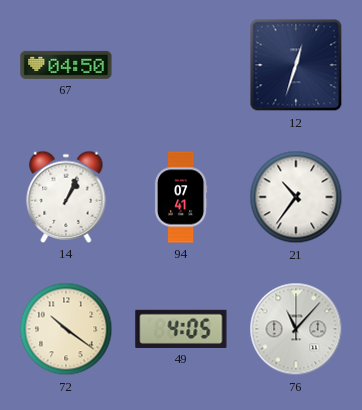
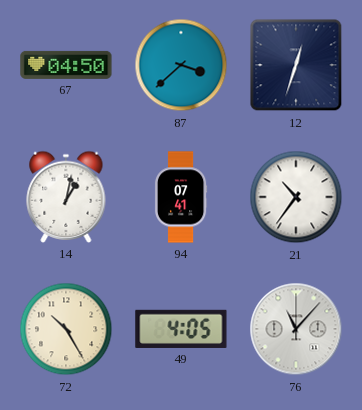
87: none -> 3:38
14: 1:04 -> 1:02
72: 10:21 -> 10:25
